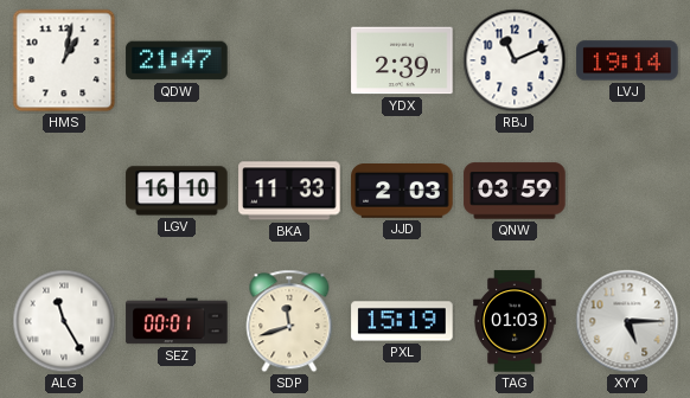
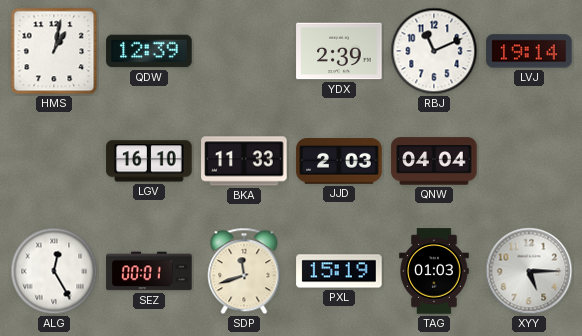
QDW: 21:47 -> 12:39
QNW: 03:59 -> 04:04
ALG: 11:25 -> 12:25
